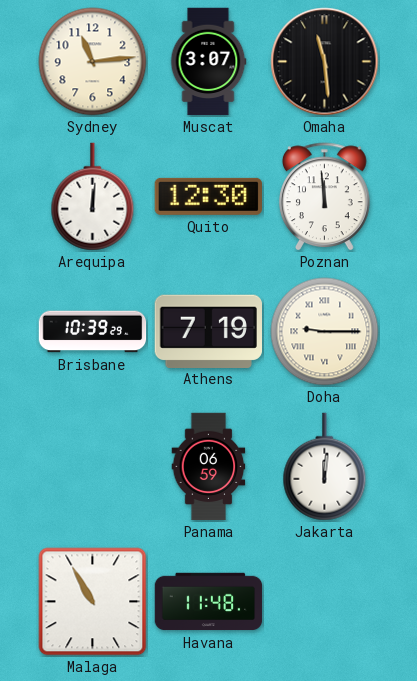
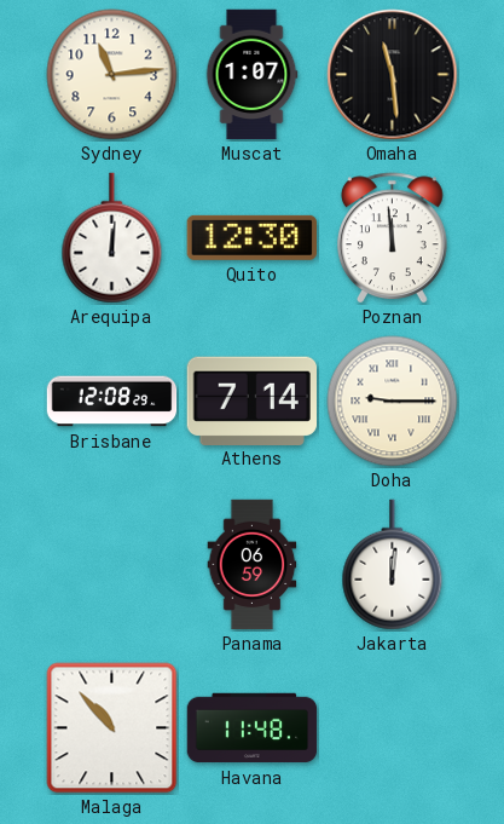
Muscat: 3:07 -> 1:07
Brisbane: 10:39 -> 12:08
Athens: 7:19 -> 7:14
Malaga: 10:55 -> 10:53
